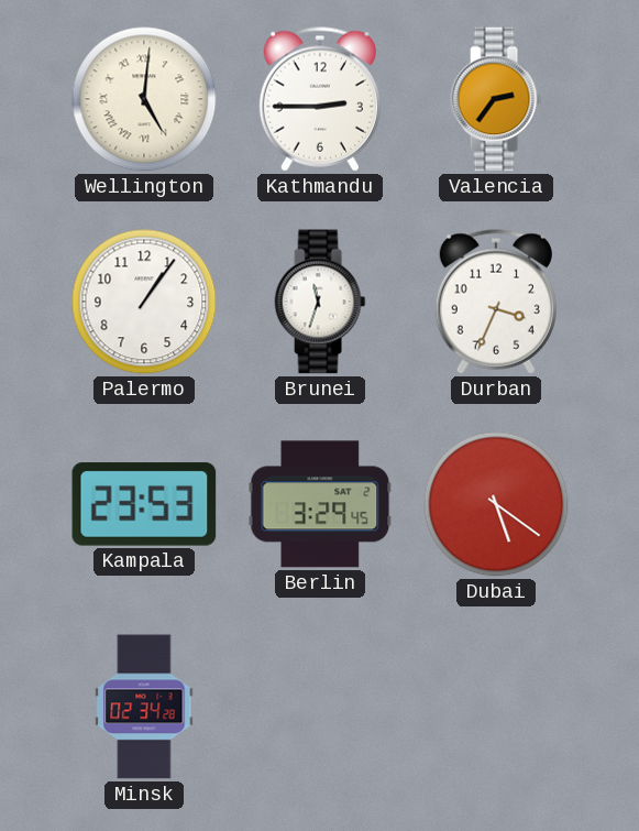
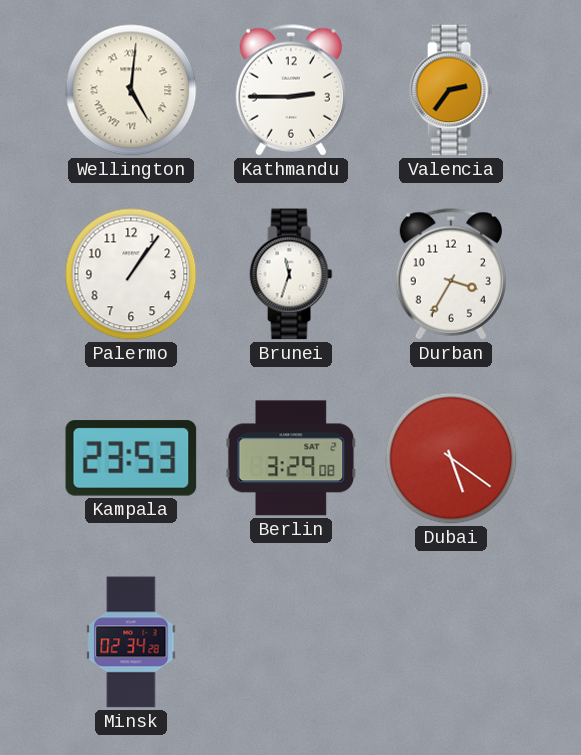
Durban: 3:34 -> 3:35
Berlin: 3:29:45 -> 3:29:08
